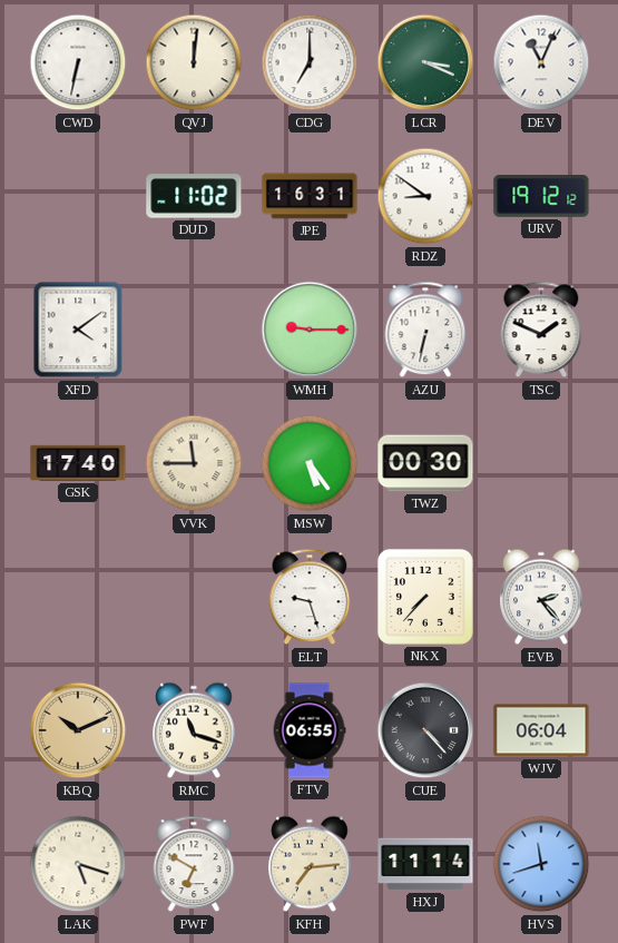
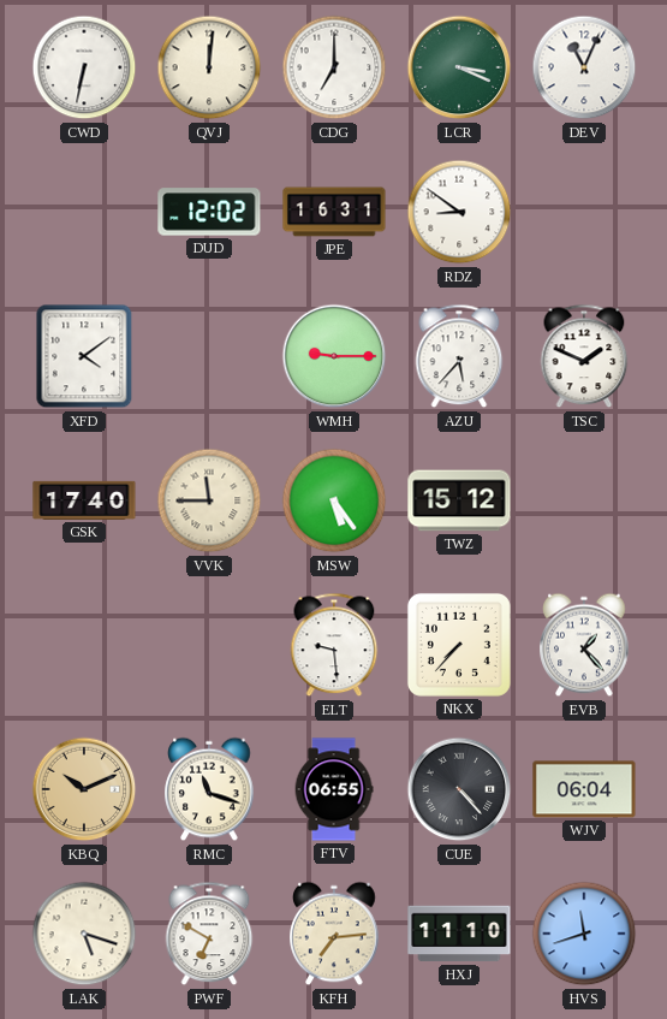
DUD: 11:02 -> 12:02
URV: 19:12 -> none
AZU: 6:32 -> 5:37
TWZ: 00:30 -> 15:12
ELT: 9:27 -> 9:29
EVB: 2:23 -> 1:23
HXJ: 11:14 -> 11:10
